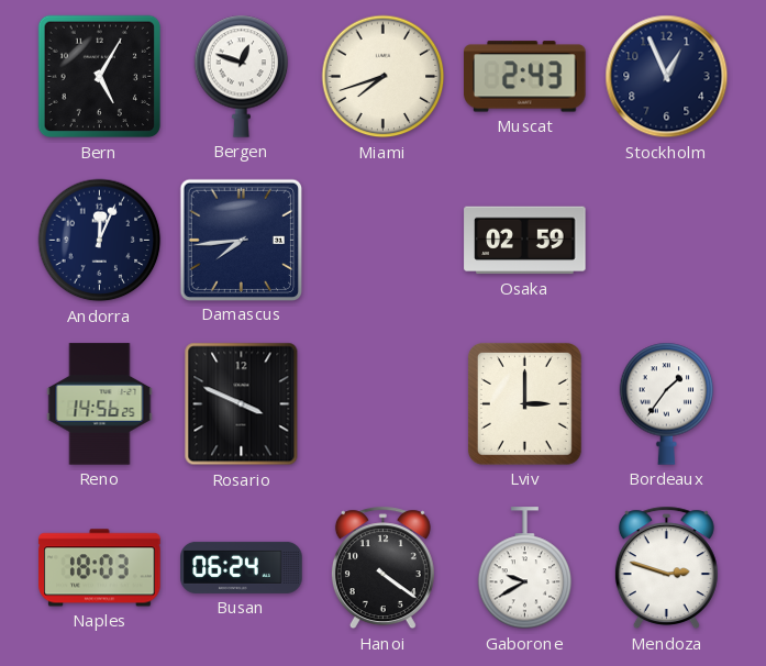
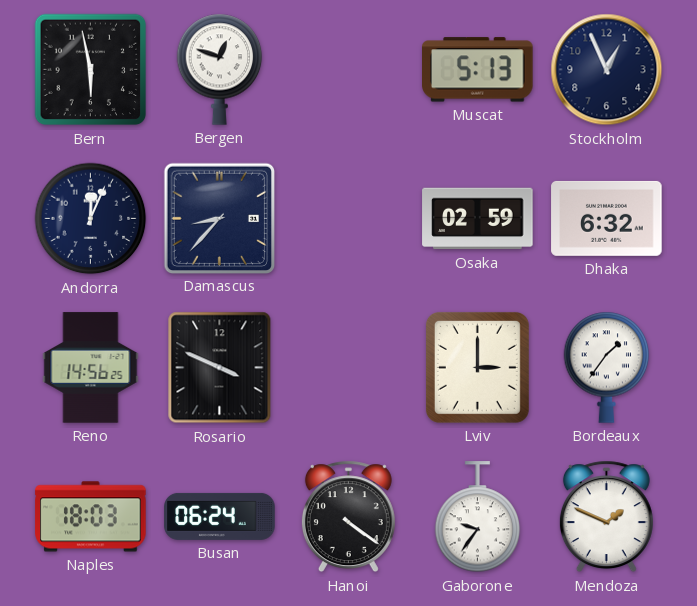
Bern: 5:05 -> 5:58
Miami: 7:42 -> none
Muscat: 2:43 -> 5:13
Damascus: 7:44 -> 8:37
Dhaka: none -> 6:32
Gaborone: 9:40 -> 9:36
Mendoza: 2:48 -> 1:49
